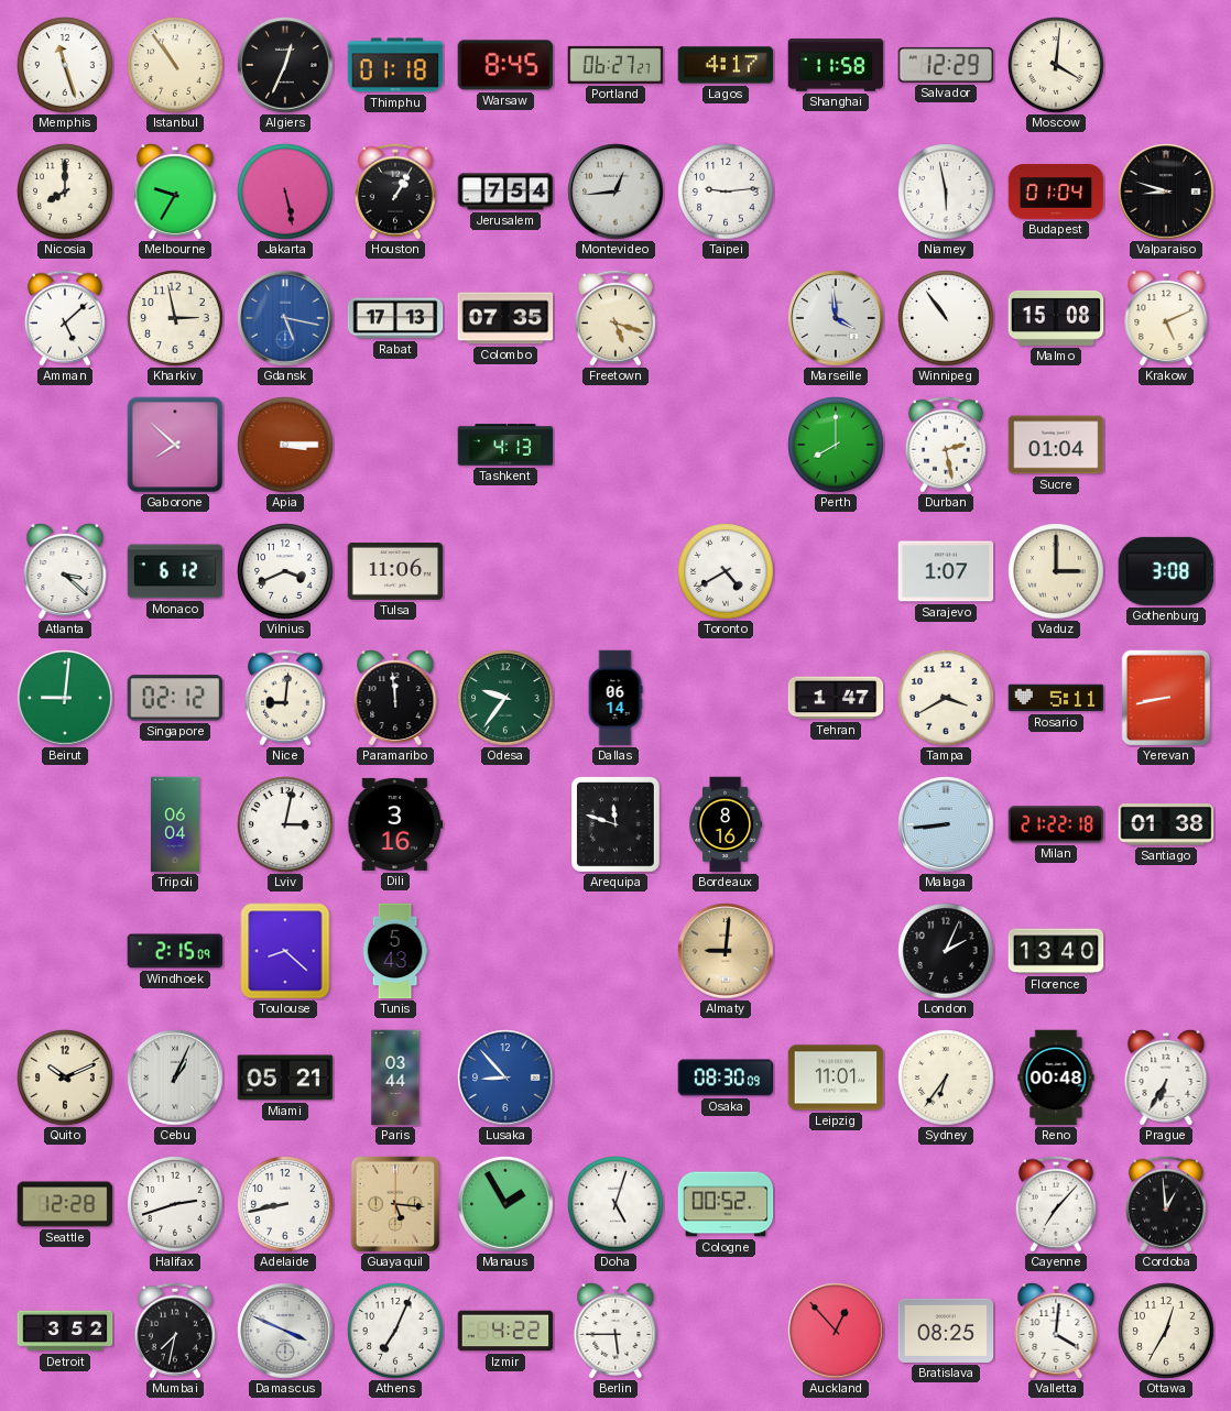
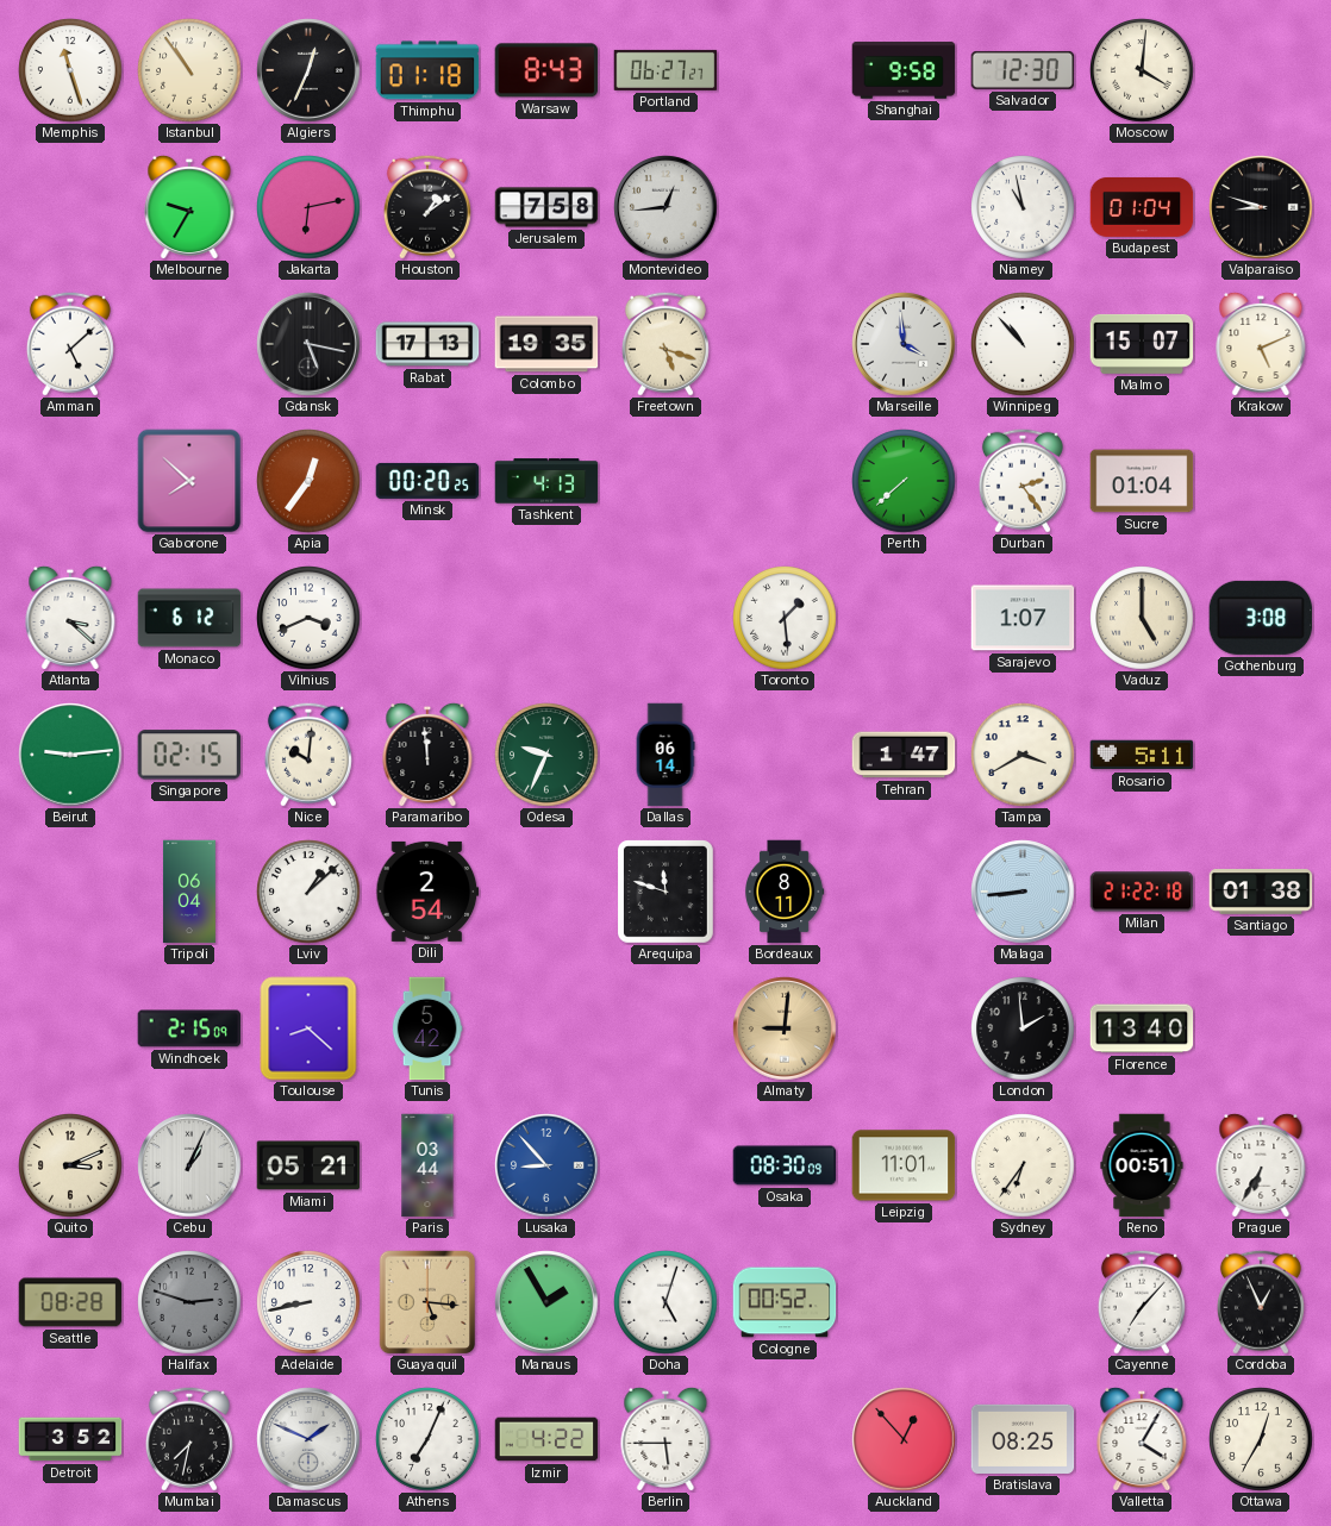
Warsaw: 8:45 -> 8:43
Lagos: 4:17 -> none
Shanghai: 11:58 -> 9:58
Salvador: 12:29 -> 12:30
Nicosia: 8:00 -> none
Jakarta: 5:28 -> 6:13
Houston: 1:05 -> 1:09
Jerusalem: 7:54 -> 7:58
Taipei: 9:14 -> none
Niamey: 5:58 -> 10:58
Kharkiv: 2:58 -> none
Gdansk dial: blue -> black
Colombo: 07:35 -> 19:35
Winnipeg: 10:54 -> 10:53
Malmo: 15:08 -> 15:07
Apia: 3:15 -> 12:36
Minsk: none -> 00:20
Perth: 8:00 -> 7:38
Durban: 2:28 -> 2:24
Tulsa: 11:06 -> none
Toronto: 4:40 -> 1:29
Vaduz: 3:00 -> 5:00
Beirut: 9:01 -> 9:14
Singapore: 02:12 -> 02:15
Nice: 9:01 -> 10:01
Odesa: 9:36 -> 9:34
Yerevan: 8:43 -> none
Lviv: 3:02 -> 1:08
Dili: 3:16 -> 2:54
Bordeaux: 8:16 -> 8:11
Tunis: 5:43 -> 5:42
London: 2:04 -> 1:59
Quito: 10:11 -> 3:11
Reno: 00:48 -> 00:51
Seattle: 12:28 -> 08:28
Halifax: 2:42 -> 2:48
Halifax dial: white -> grey
Cordoba: 12:59 -> 12:56
Damascus: 3:49 -> 1:49
Valletta: 4:01 -> 4:05
